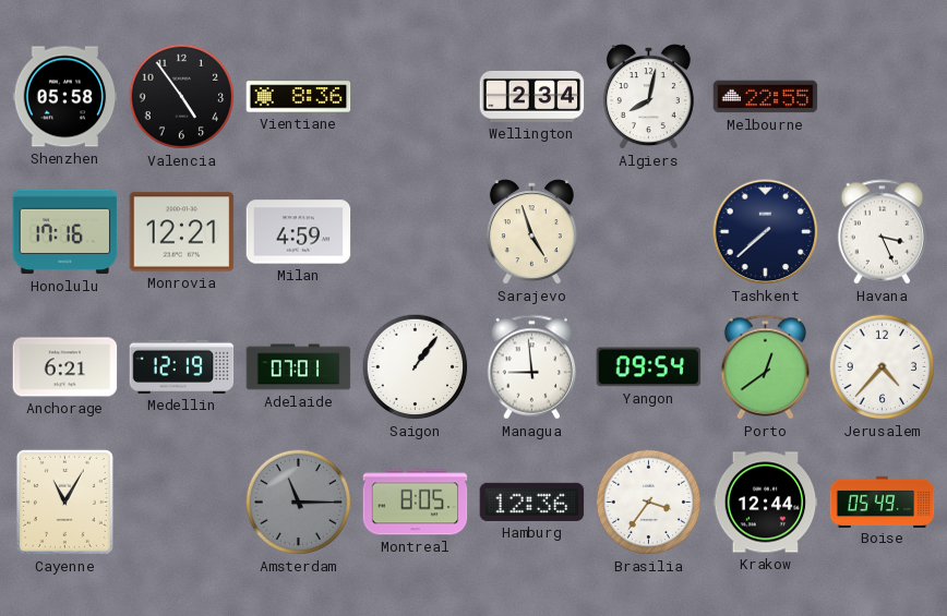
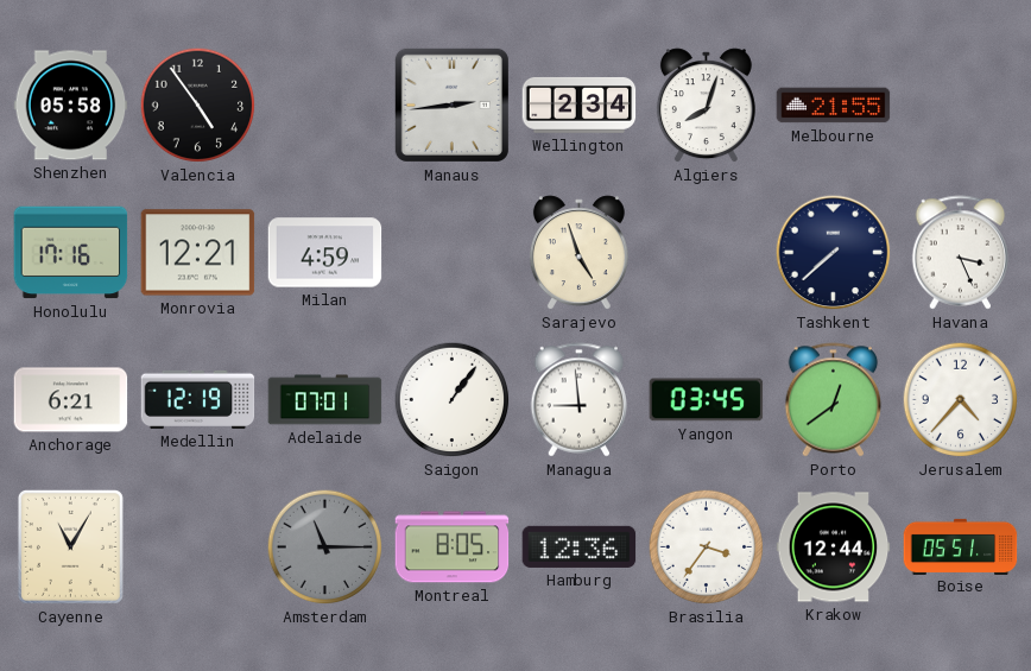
Vientiane: 8:36 -> none
Manaus: none -> 2:44
Algiers: 8:02 -> 8:03
Melbourne: 22:55 -> 21:55
Yangon: 09:54 -> 03:45
Boise: 05:49 -> 05:51
